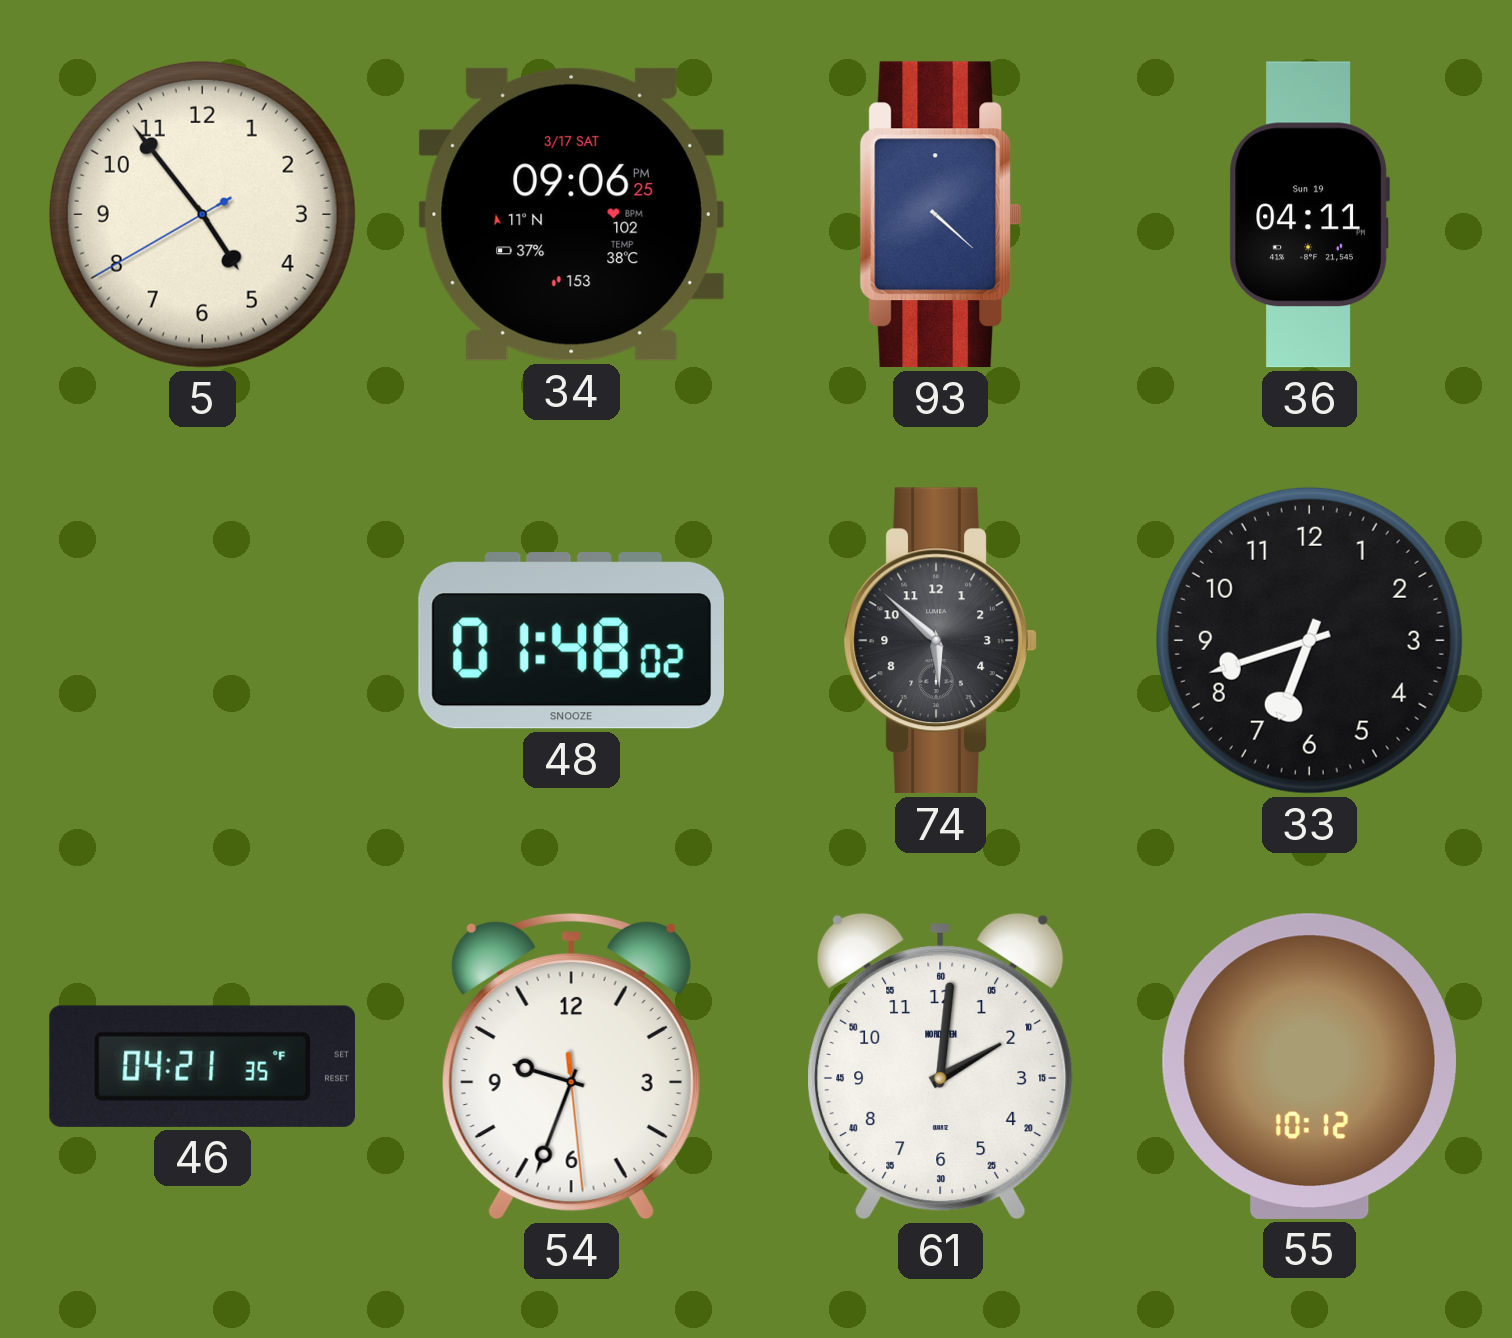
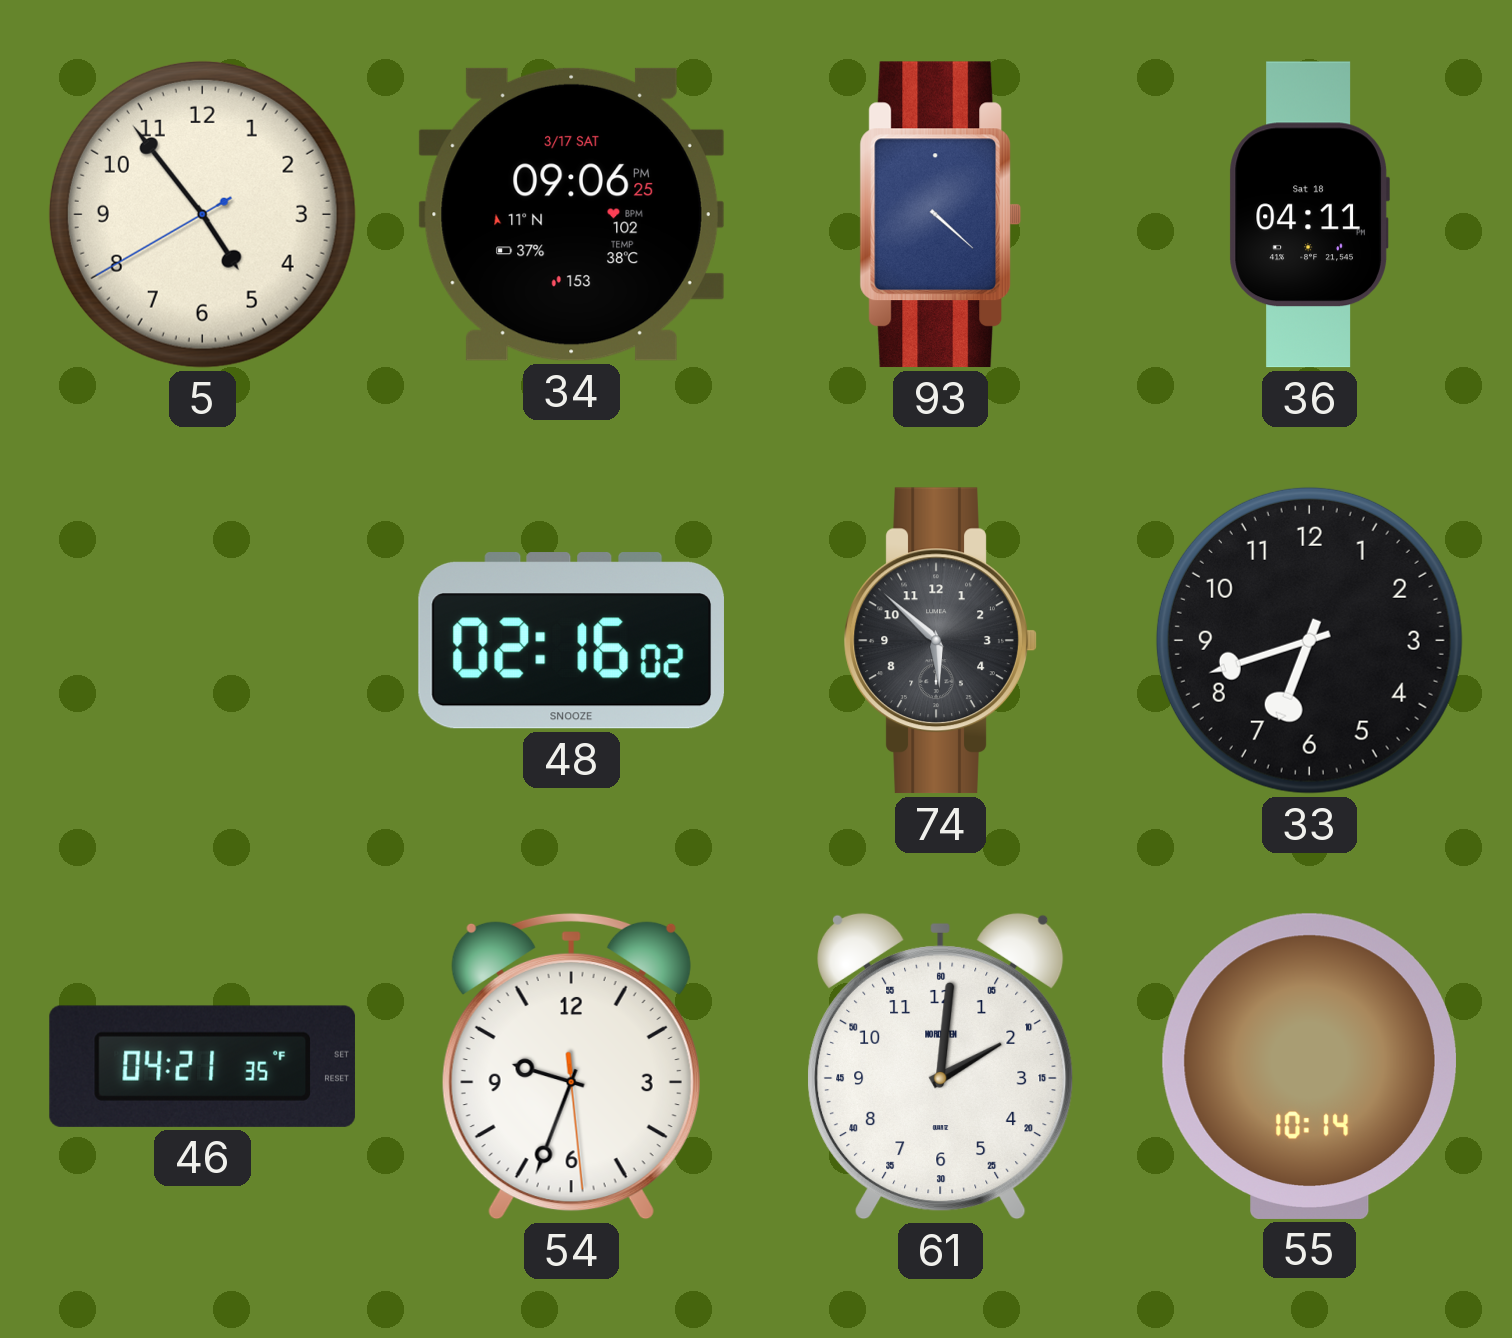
36 date: Sun 19 -> Sat 18
48: 01:48 -> 02:16
55: 10:12 -> 10:14
